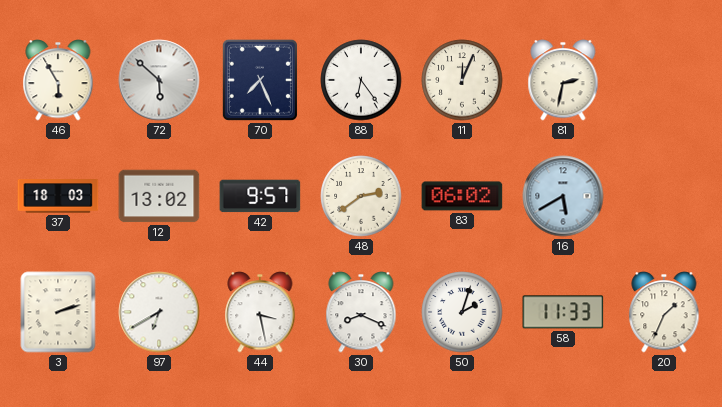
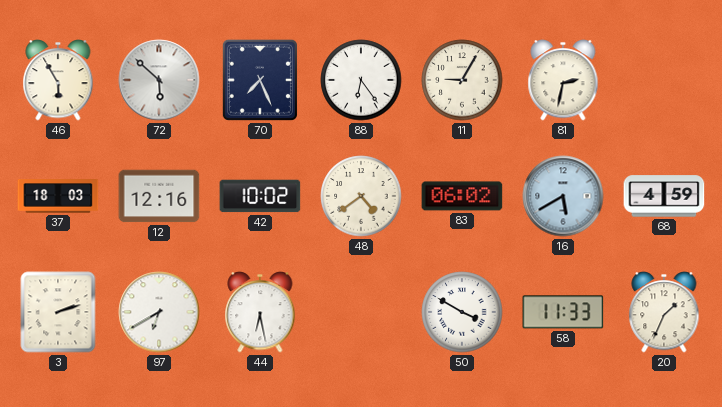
11: 12:04 -> 9:05
12: 13:02 -> 12:16
42: 9:57 -> 10:02
48: 2:39 -> 4:39
68: none -> 4:59
44: 3:28 -> 6:28
30: 8:19 -> none
50: 2:03 -> 3:50
